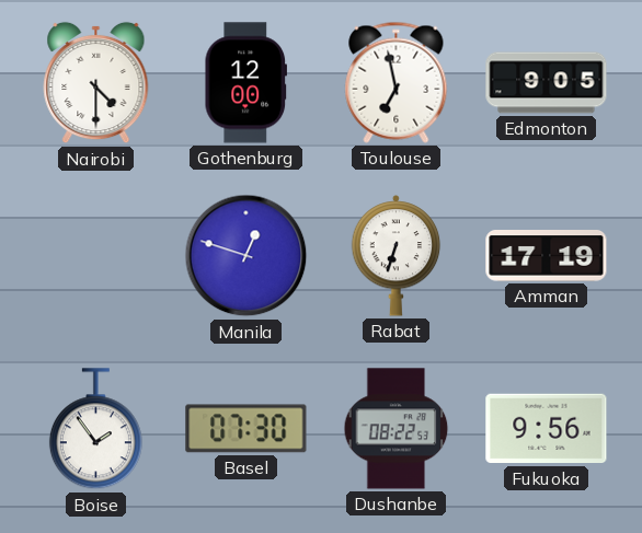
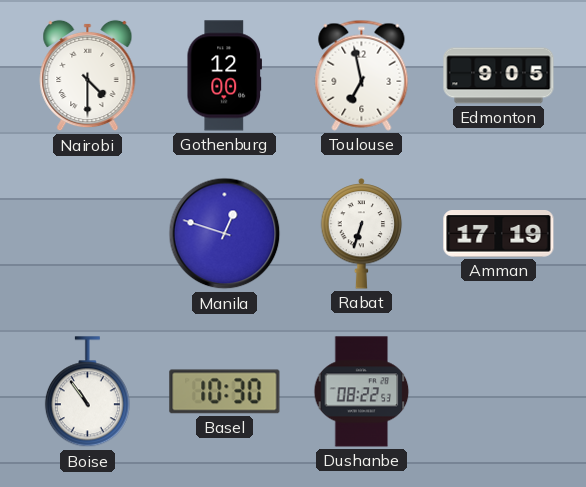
Boise: 1:54 -> 10:54
Basel: 07:30 -> 10:30
Fukuoka: 9:56 -> none
